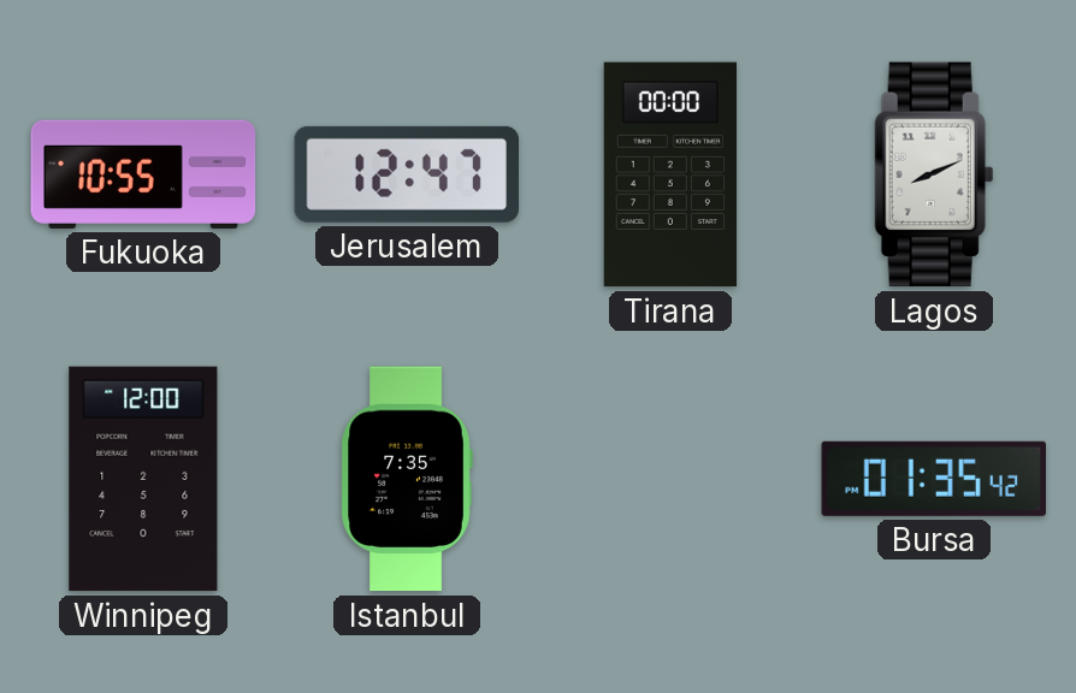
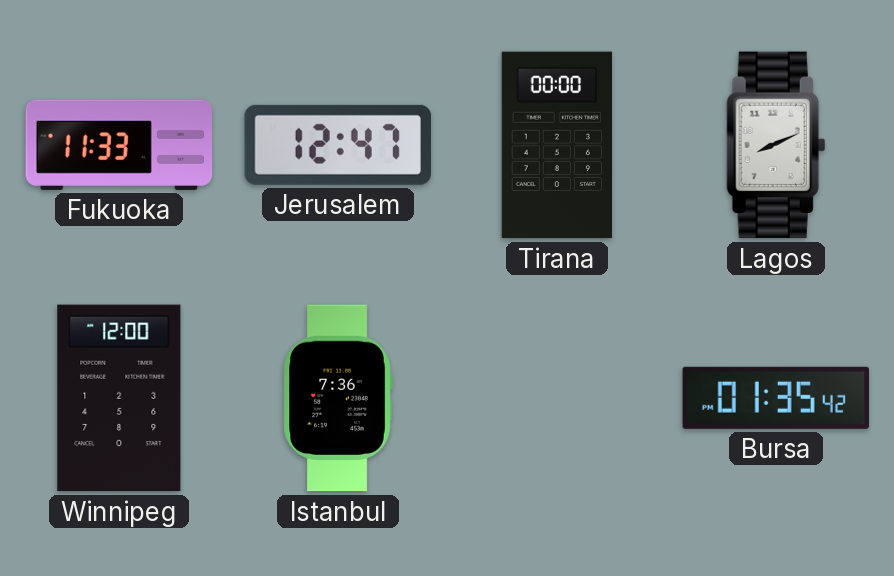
Fukuoka: 10:55 -> 11:33
Istanbul: 7:35 -> 7:36
